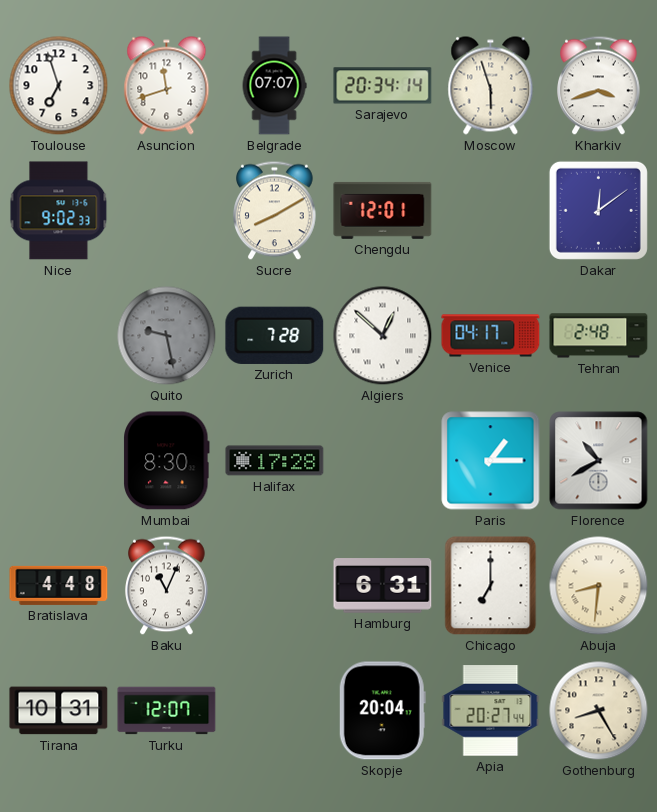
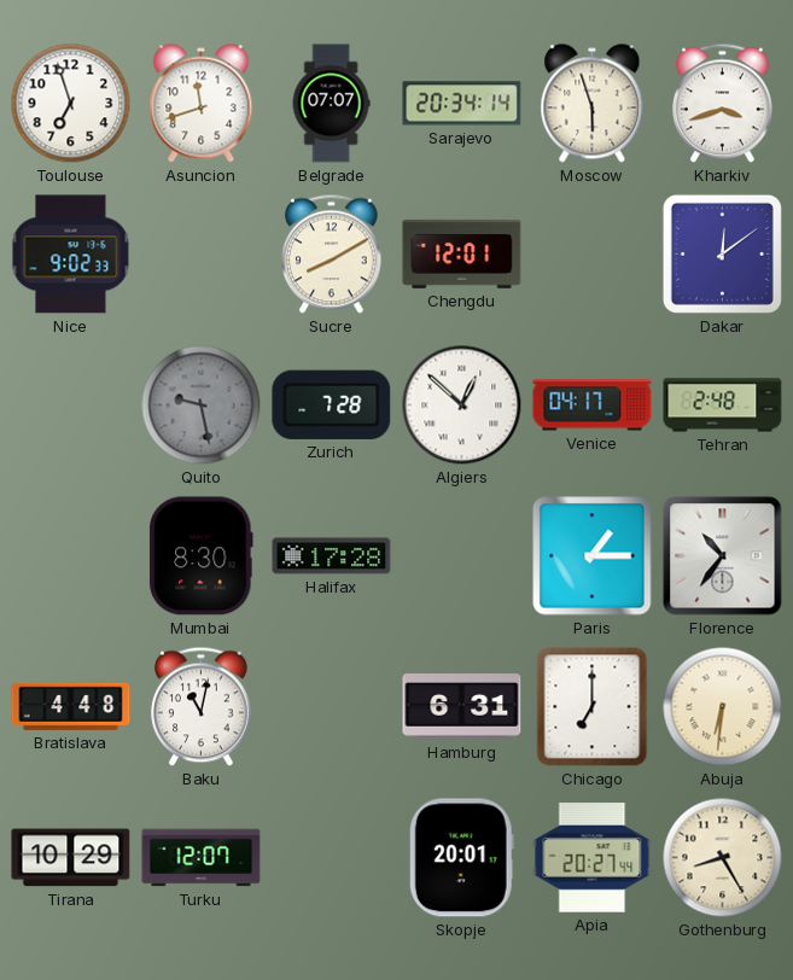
Florence: 10:40 -> 10:36
Baku: 11:04 -> 11:02
Abuja: 8:31 -> 6:31
Tirana: 10:31 -> 10:29
Skopje: 20:04 -> 20:01
